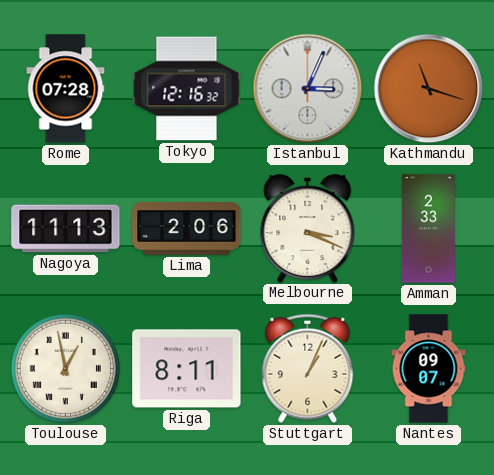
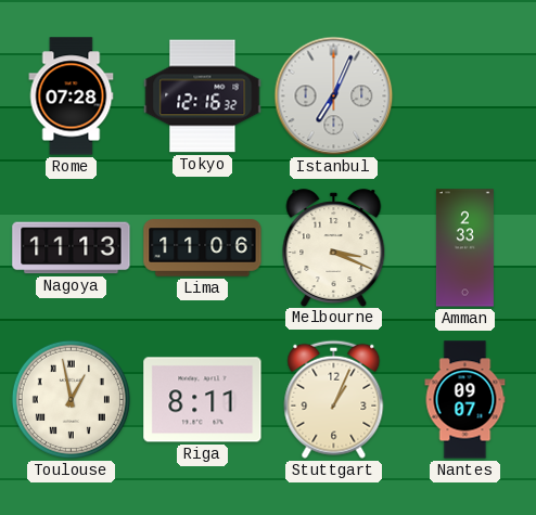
Istanbul: 3:04 -> 7:04
Kathmandu: 11:18 -> none
Lima: 2:06 -> 11:06
